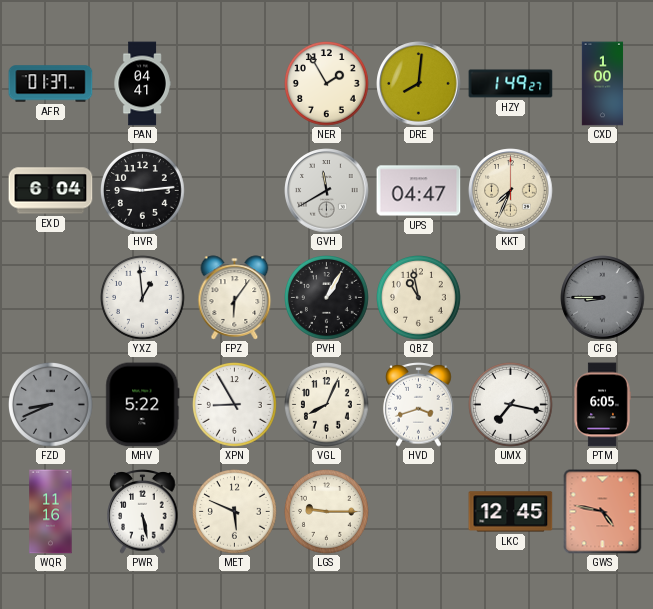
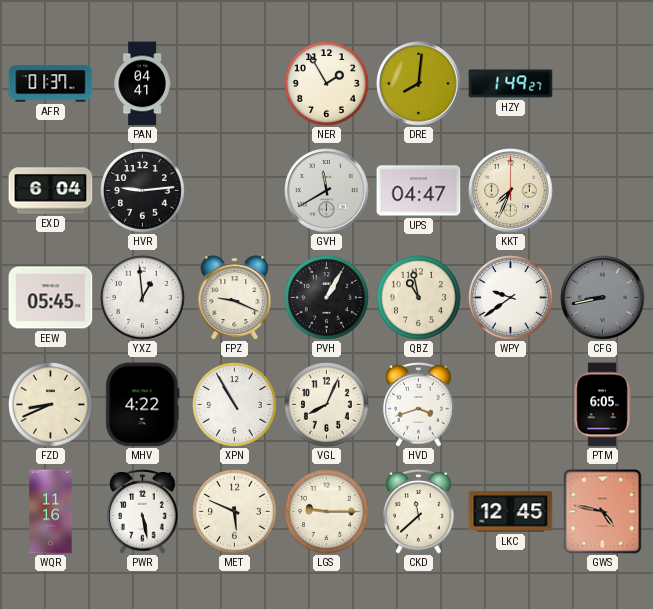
CXD: 1:00 -> none
EEW: none -> 05:45
FPZ: 6:06 -> 9:19
WPY: none -> 9:39
CFG: 8:45 -> 8:43
FZD dial: grey -> cream
MHV: 5:22 -> 4:22
XPN: 8:55 -> 10:55
UMX: 7:17 -> none
CKD: none -> 11:38
